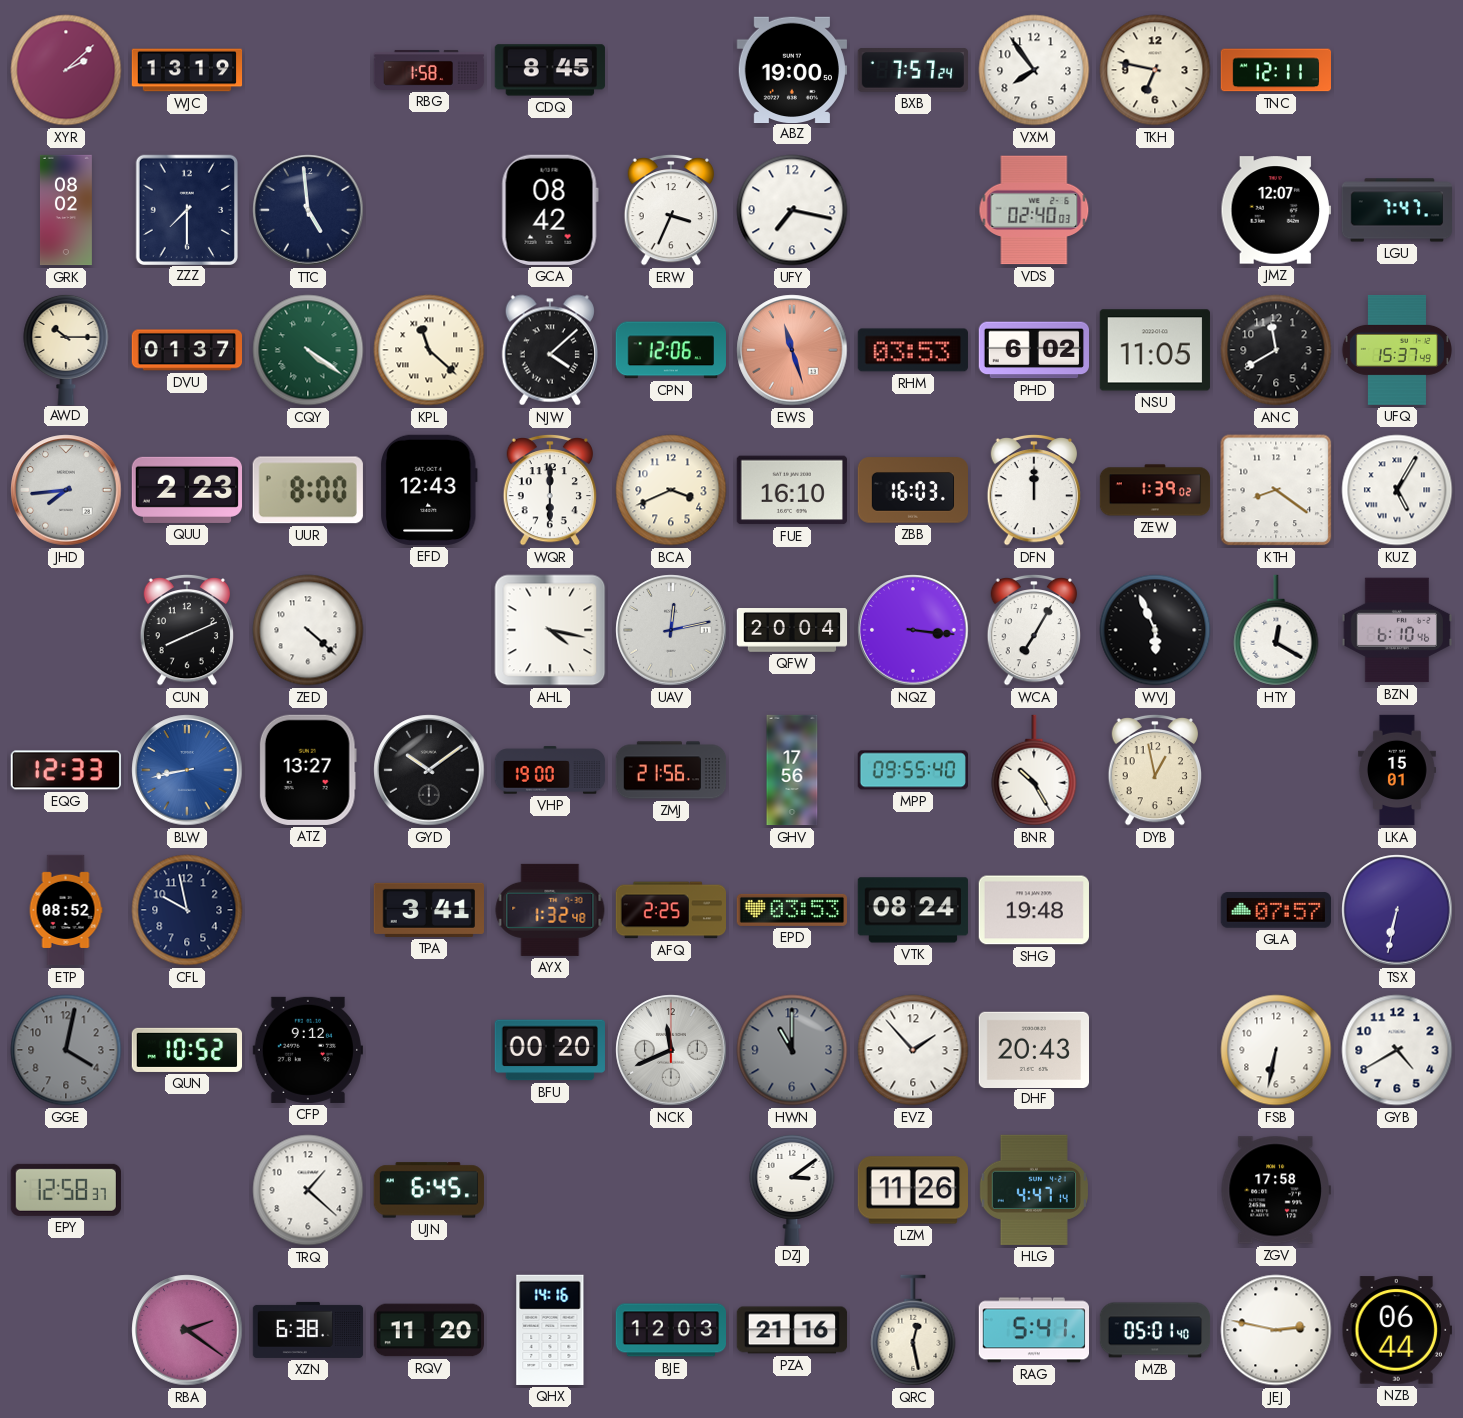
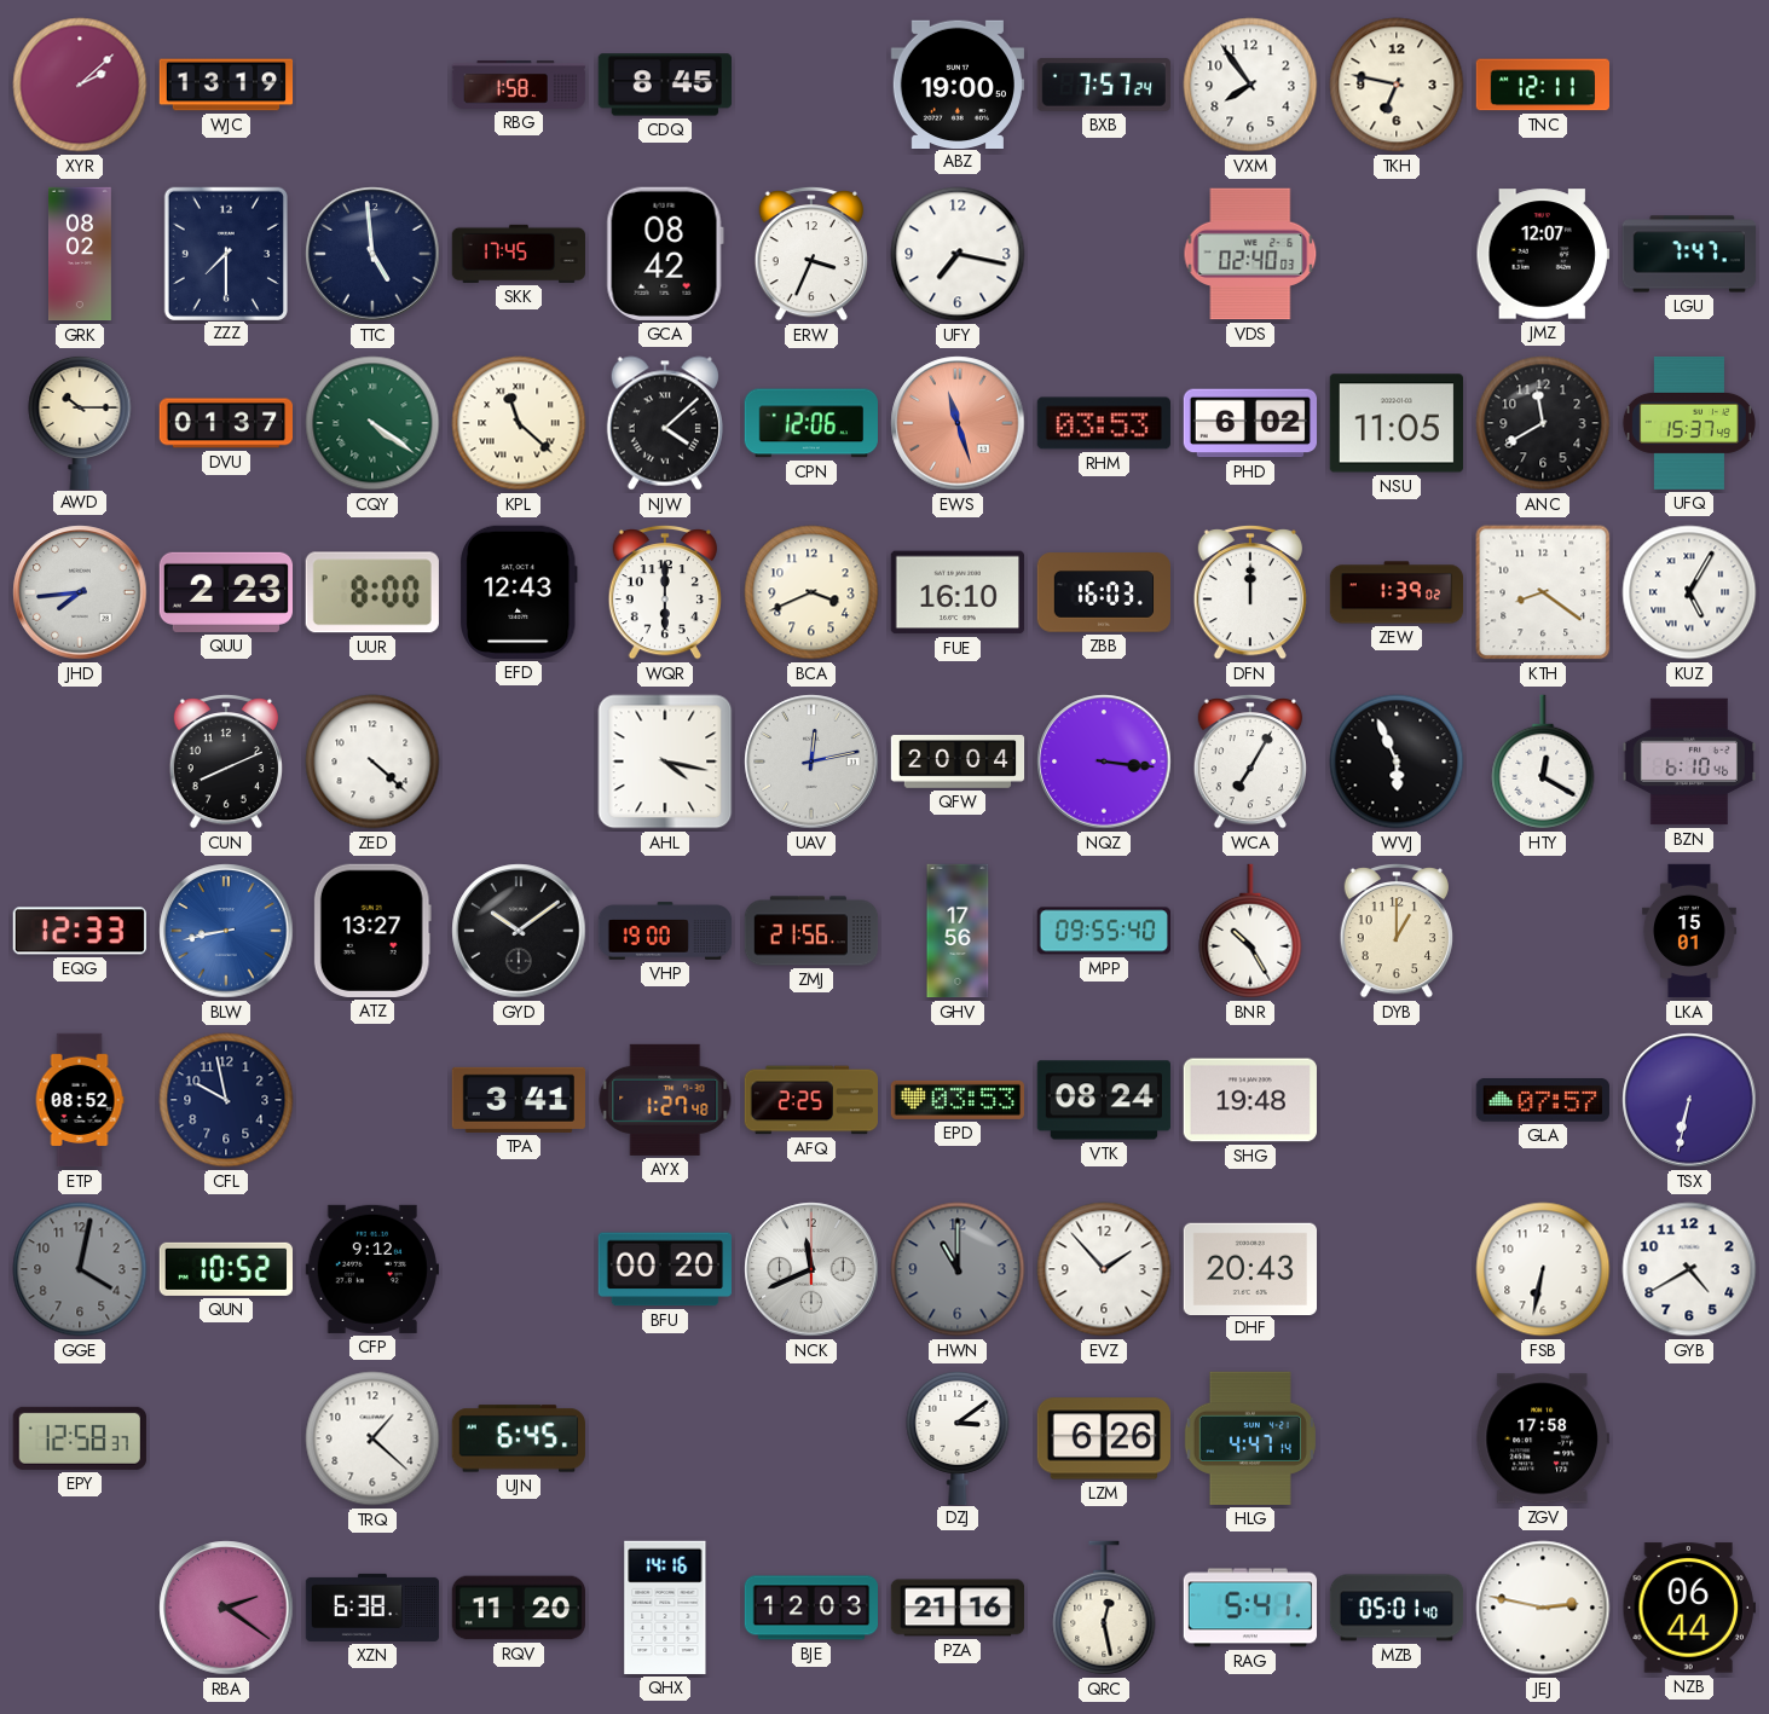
SKK: none -> 17:45
DYB: 12:58 -> 1:00
AYX: 1:32 -> 1:27
LZM: 11:26 -> 6:26
